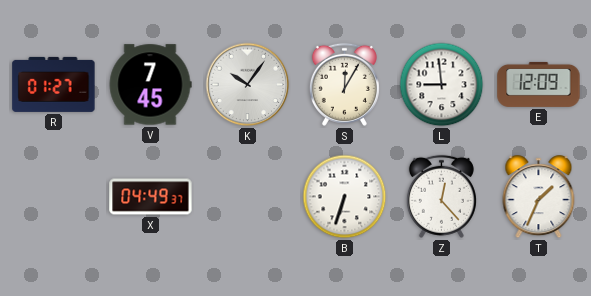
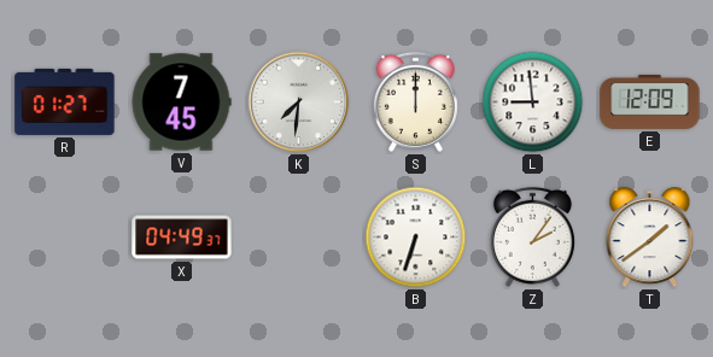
K: 10:06 -> 7:31
S: 12:05 -> 12:00
Z: 12:23 -> 2:06
T: 1:34 -> 1:39
